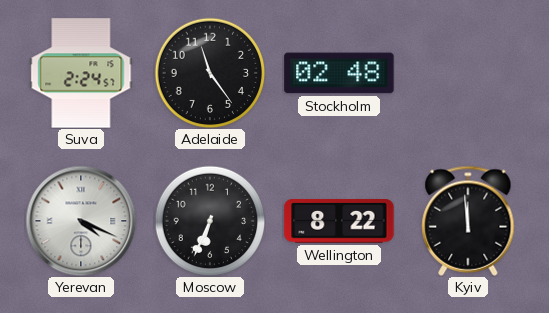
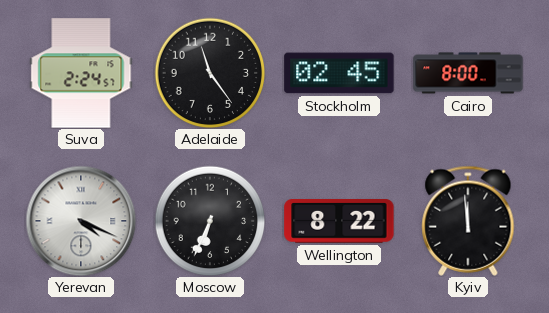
Stockholm: 02:48 -> 02:45
Cairo: none -> 8:00
